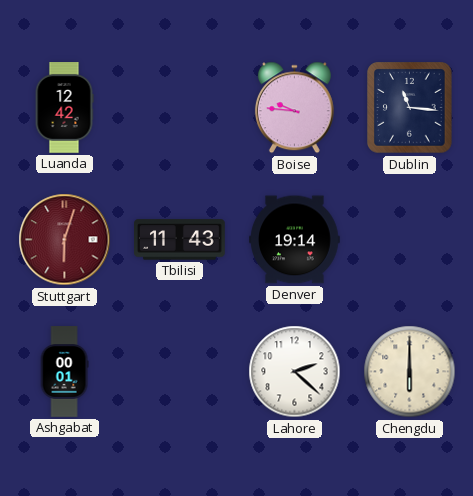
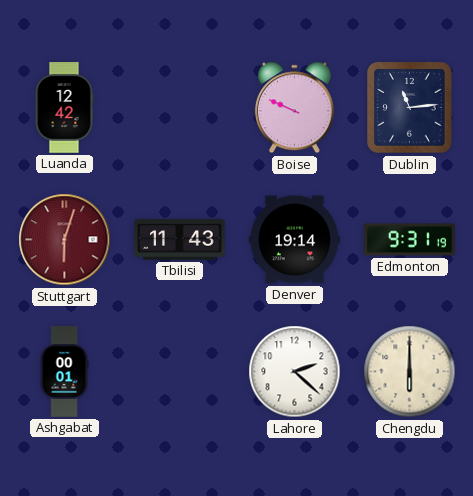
Boise: 9:46 -> 9:49
Dublin: 11:16 -> 11:14
Edmonton: none -> 9:31
